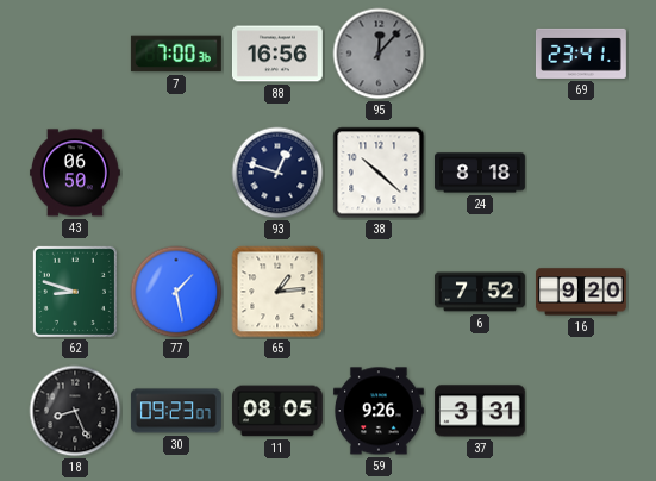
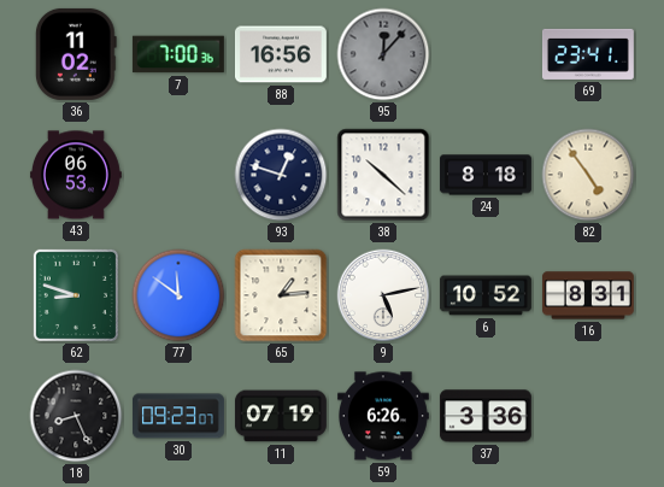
36: none -> 11:02
43: 06:50 -> 06:53
82: none -> 4:54
77: 1:28 -> 11:51
9: none -> 5:13
6: 7:52 -> 10:52
16: 9:20 -> 8:31
11: 08:05 -> 07:19
59: 9:26 -> 6:26
37: 3:31 -> 3:36
